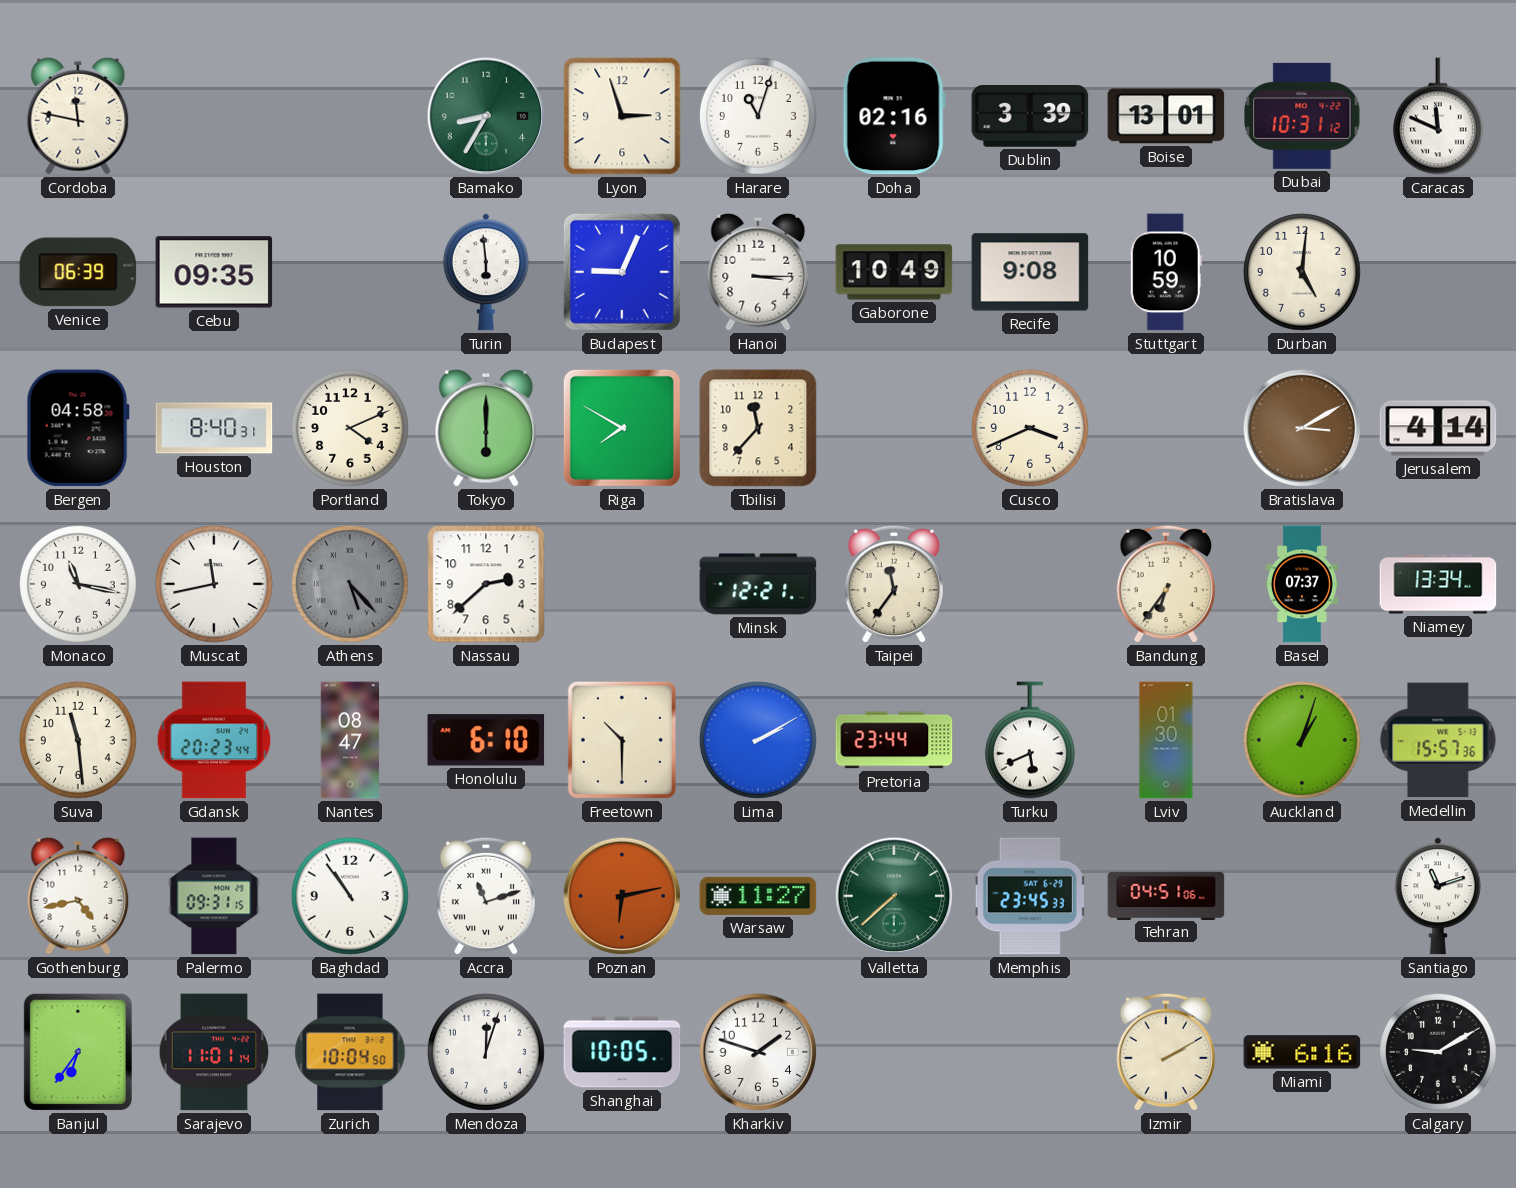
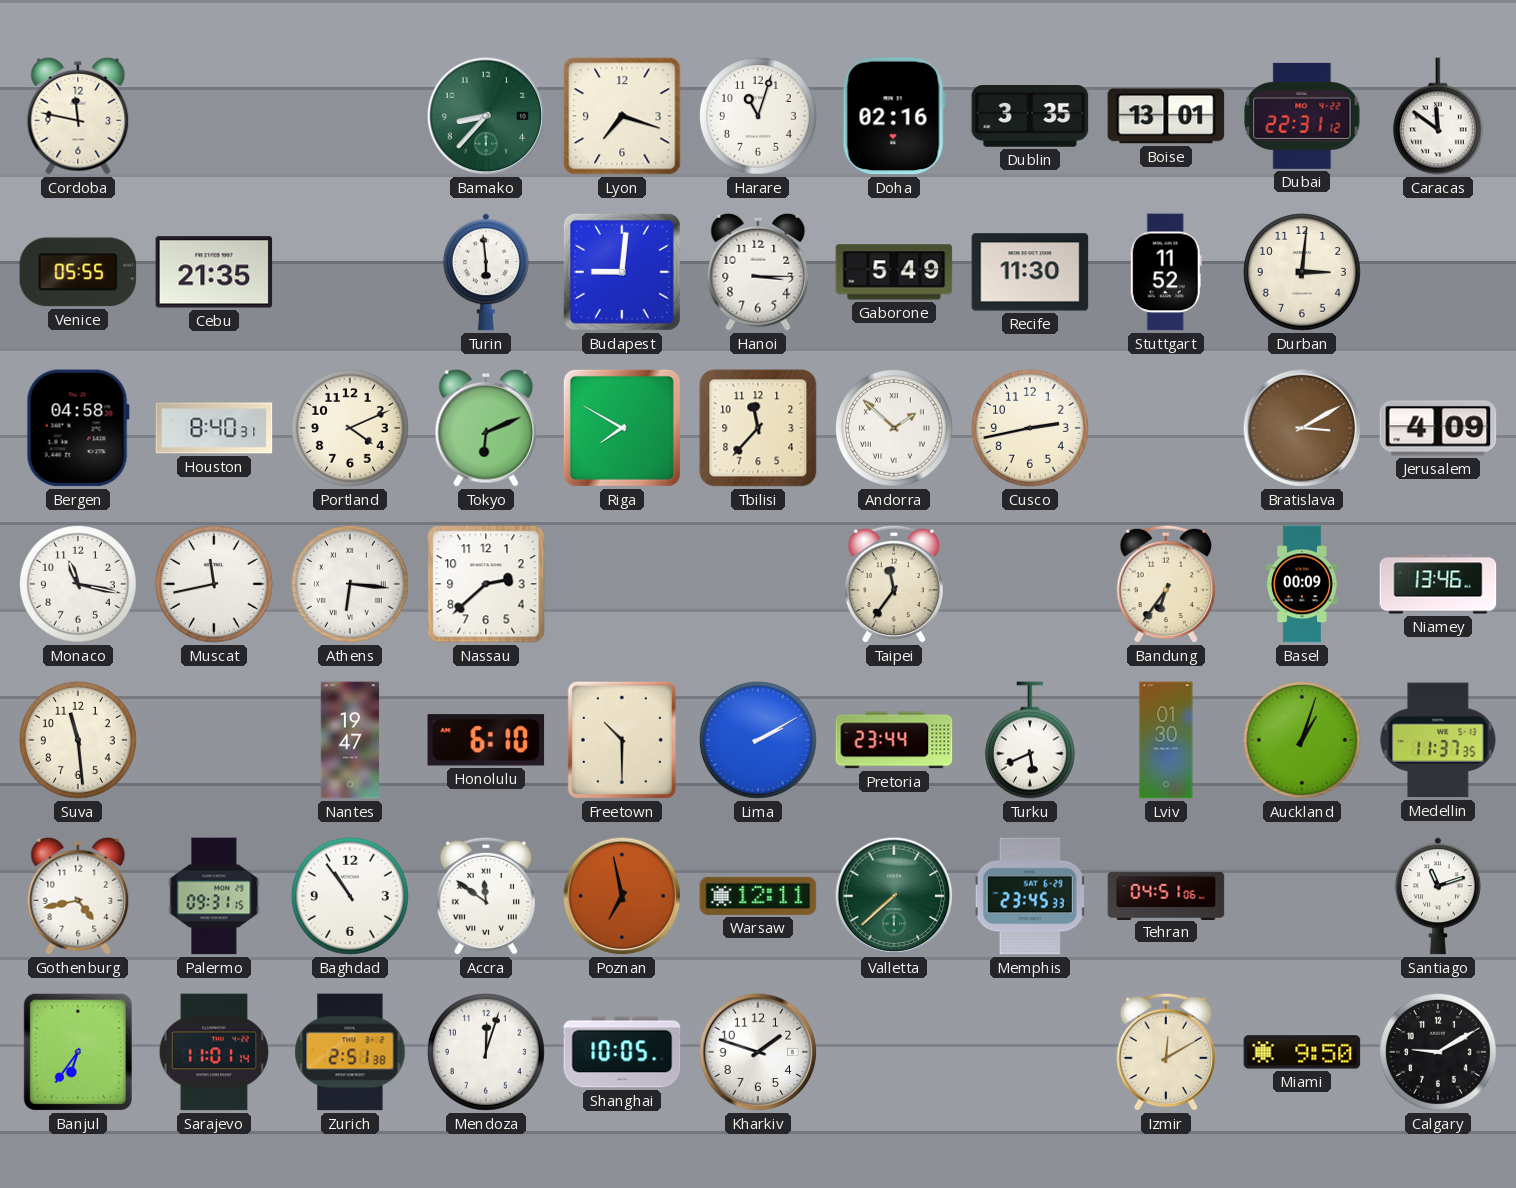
Bamako: 8:35 -> 8:37
Lyon: 2:57 -> 7:18
Dublin: 3:39 -> 3:35
Dubai: 10:31 -> 22:31
Caracas: 11:49 -> 11:51
Venice: 06:39 -> 05:55
Cebu: 09:35 -> 21:35
Budapest: 9:04 -> 9:01
Gaborone: 10:49 -> 5:49
Recife: 9:08 -> 11:30
Stuttgart: 10:59 -> 11:52
Durban: 5:01 -> 3:01
Tokyo: 6:00 -> 6:11
Andorra: none -> 1:52
Cusco: 3:41 -> 2:43
Jerusalem: 4:14 -> 4:09
Athens: 5:23 -> 6:16
Athens dial: grey -> white
Minsk: 12:21 -> none
Basel: 07:37 -> 00:09
Niamey: 13:34 -> 13:46
Gdansk: 20:23 -> none
Nantes: 08:47 -> 19:47
Medellin: 15:57 -> 11:37
Accra: 11:12 -> 11:51
Poznan: 6:13 -> 6:58
Warsaw: 11:27 -> 12:11
Zurich: 10:04 -> 2:51
Izmir: 2:10 -> 12:10
Miami: 6:16 -> 9:50
